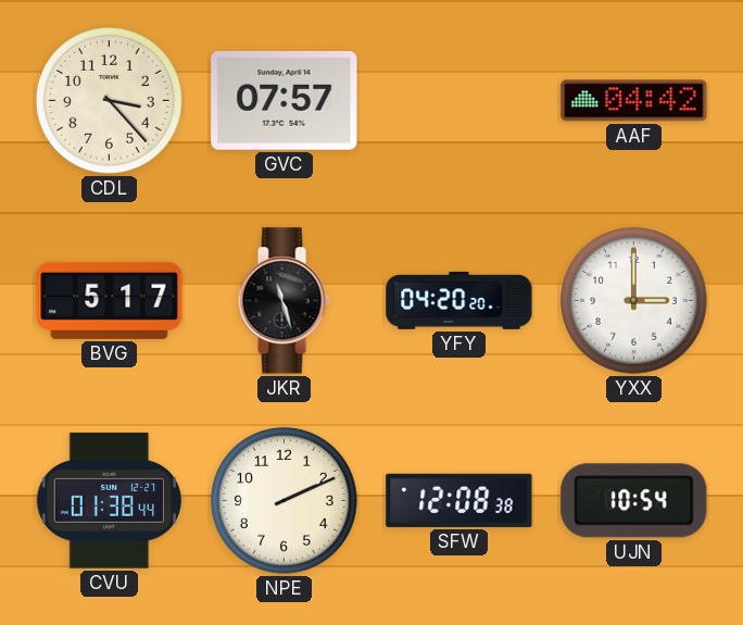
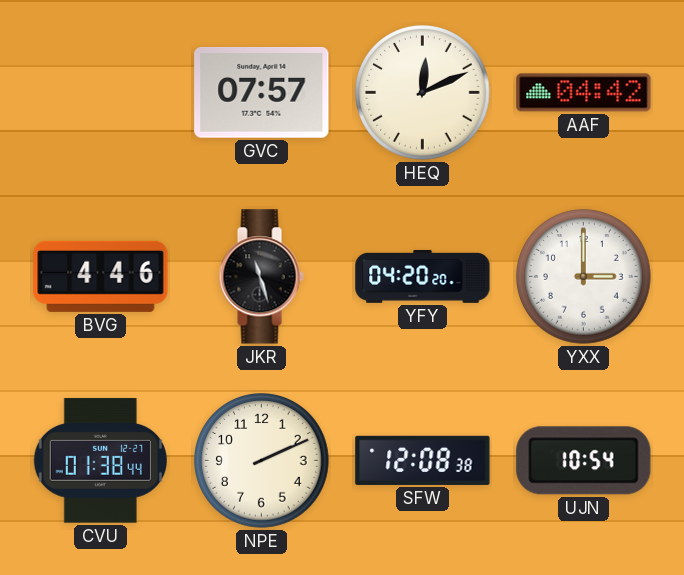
CDL: 3:23 -> none
HEQ: none -> 12:11
BVG: 5:17 -> 4:46
